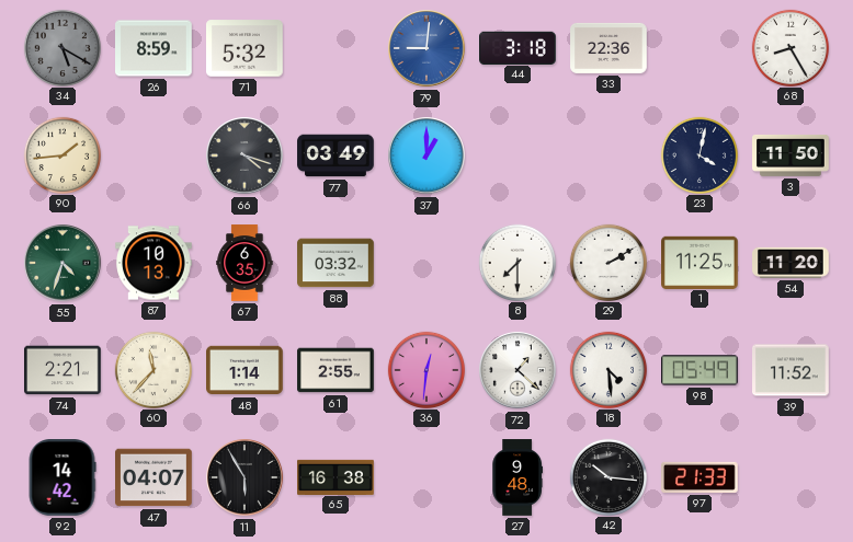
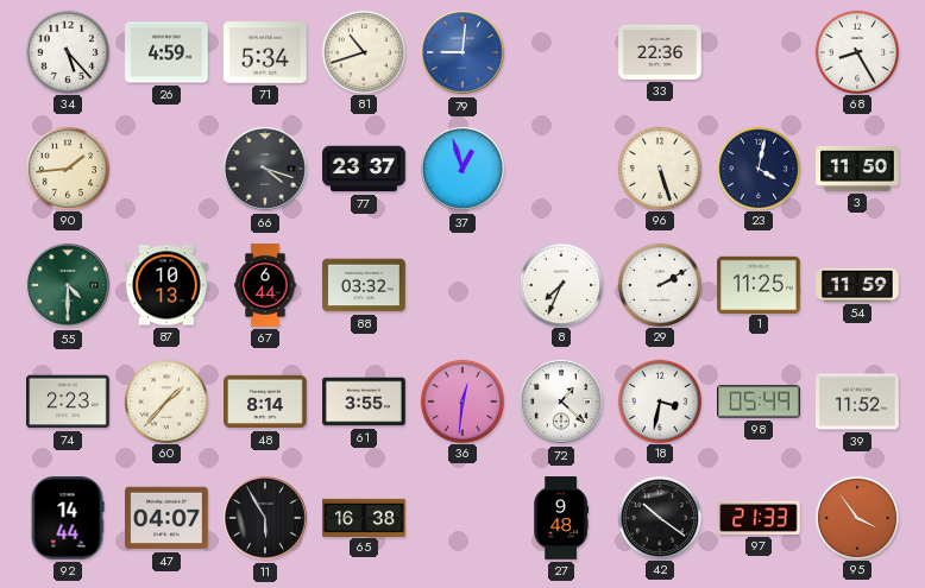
34: 5:20 -> 5:23
34 dial: grey -> white
26: 8:59 -> 4:59
71: 5:32 -> 5:34
81: none -> 10:42
44: 3:18 -> none
77: 03:49 -> 23:37
37: 1:00 -> 12:57
96: none -> 5:27
55: 4:33 -> 4:30
67: 6:35 -> 6:44
8: 7:30 -> 7:34
54: 11:20 -> 11:59
74: 2:21 -> 2:23
60: 11:37 -> 1:37
48: 1:14 -> 8:14
61: 2:55 -> 3:55
18: 4:29 -> 3:32
92: 14:42 -> 14:44
42: 10:16 -> 10:21
95: none -> 3:54
